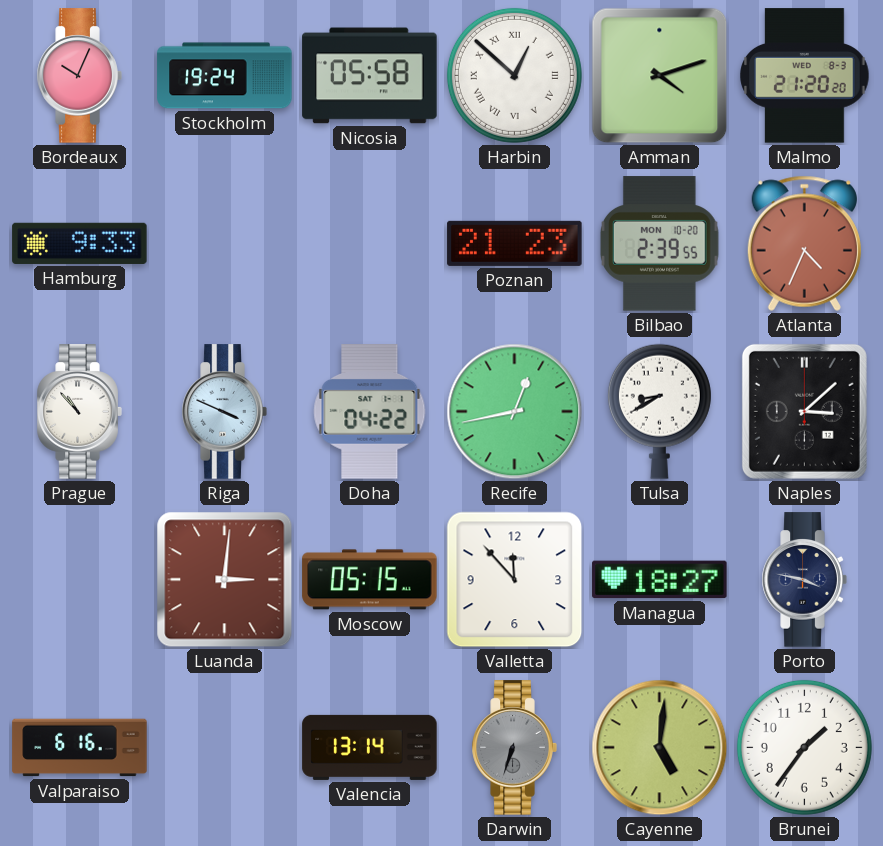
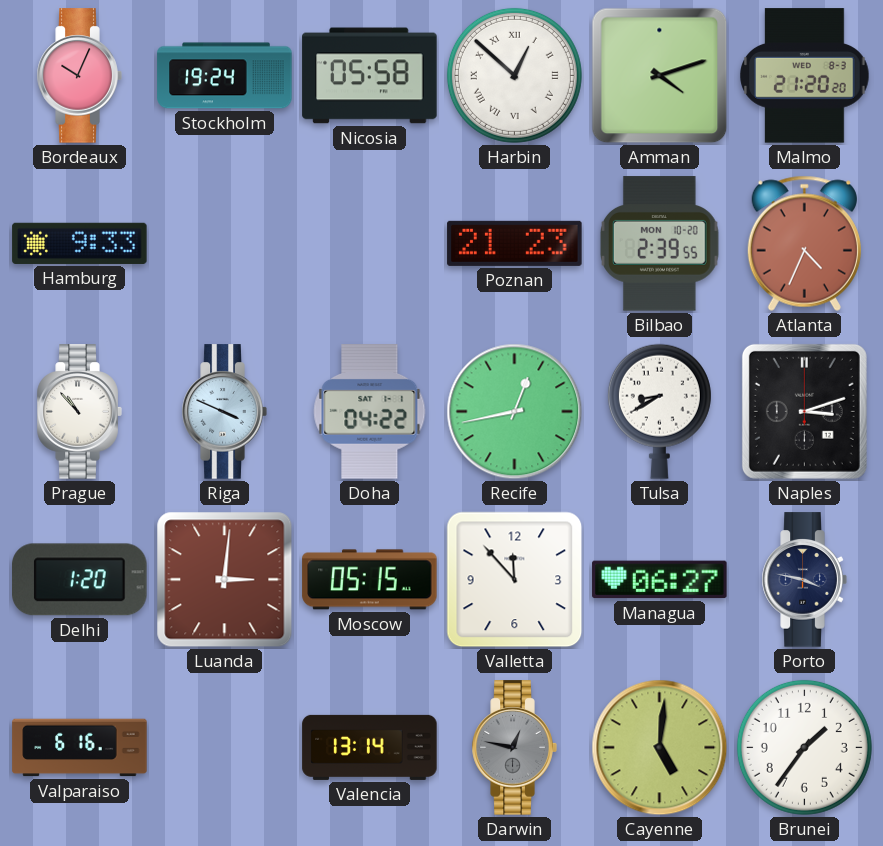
Naples: 3:08 -> 3:12
Delhi: none -> 1:20
Managua: 18:27 -> 06:27
Darwin: 6:33 -> 12:47
